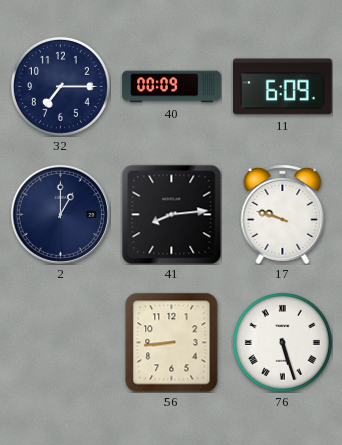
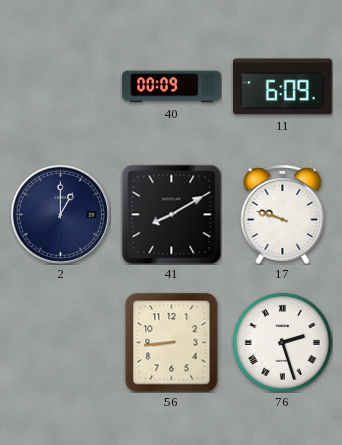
32: 7:15 -> none
41: 8:14 -> 8:10
76: 5:27 -> 2:27
